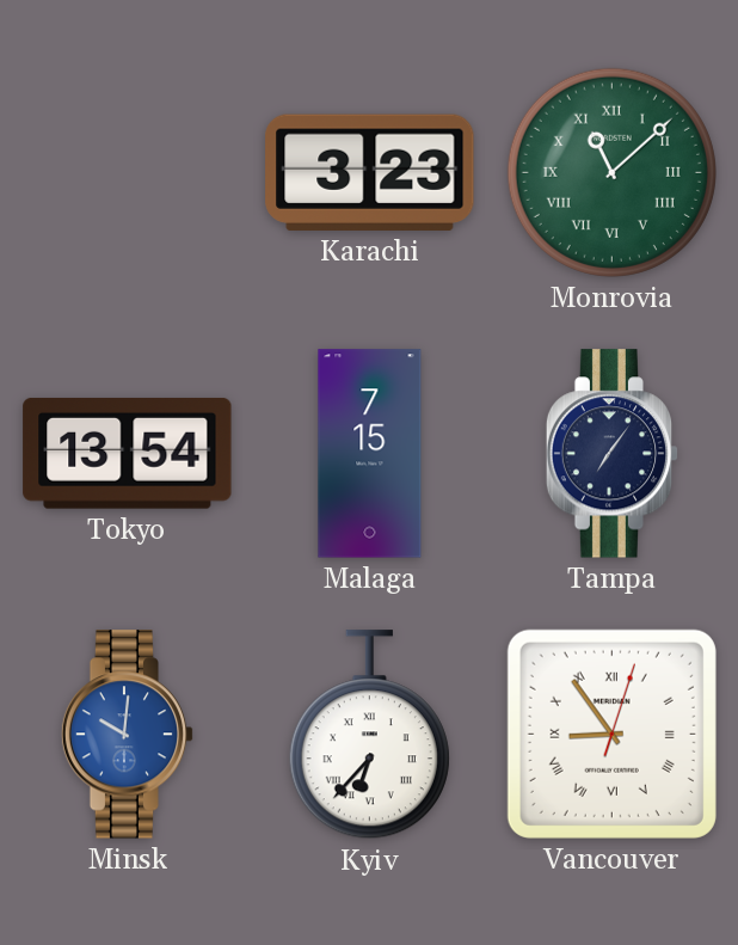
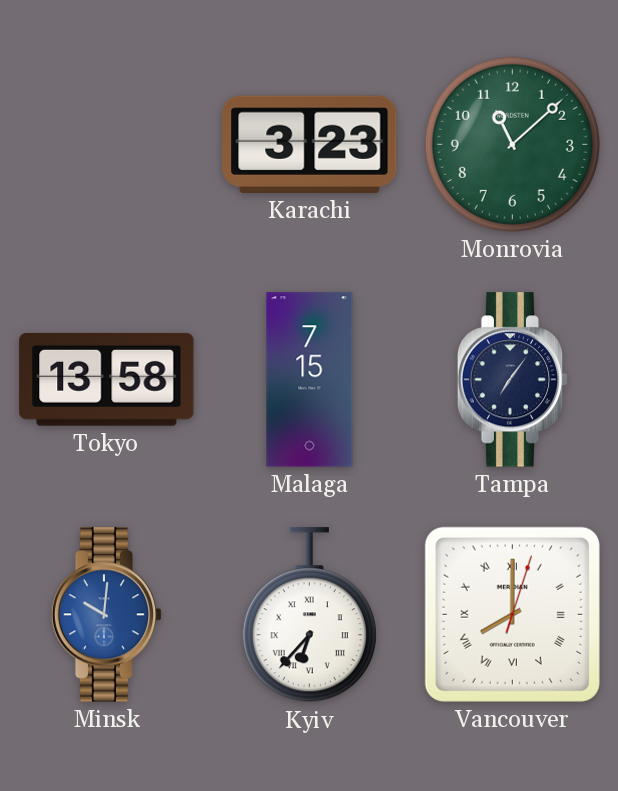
Monrovia numerals: Roman -> Arabic
Tokyo: 13:54 -> 13:58
Vancouver: 8:54 -> 8:00
